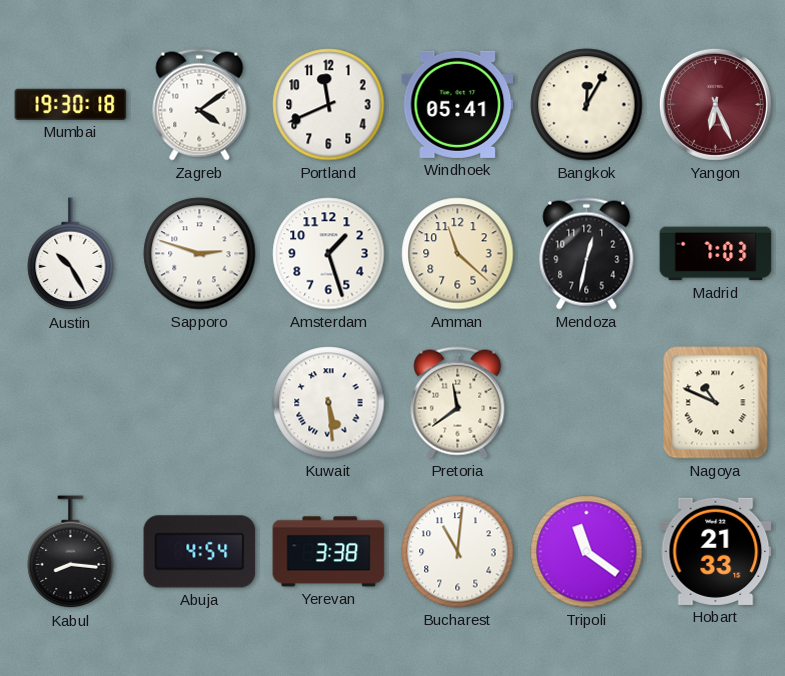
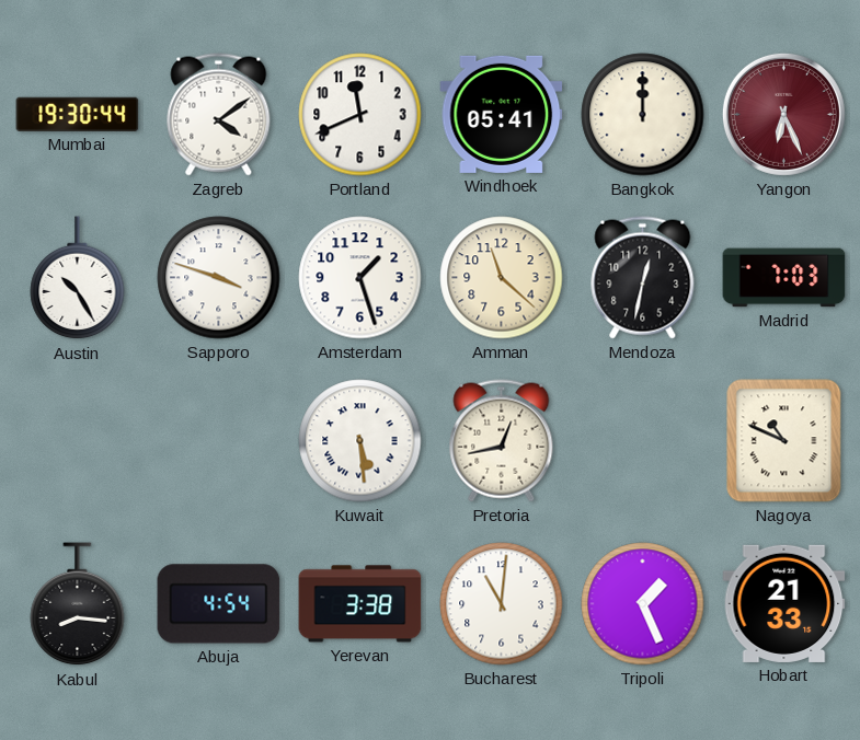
Mumbai: 19:30:18 -> 19:30:44
Bangkok: 12:05 -> 12:00
Sapporo: 2:48 -> 3:48
Pretoria: 11:39 -> 12:43
Tripoli: 11:21 -> 1:26
